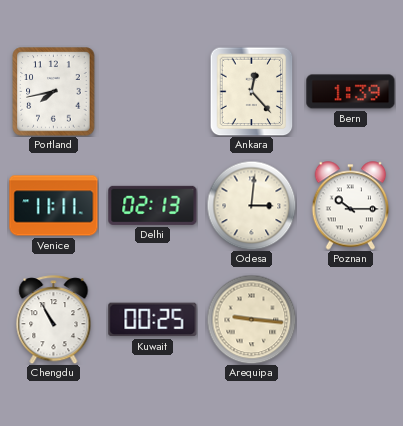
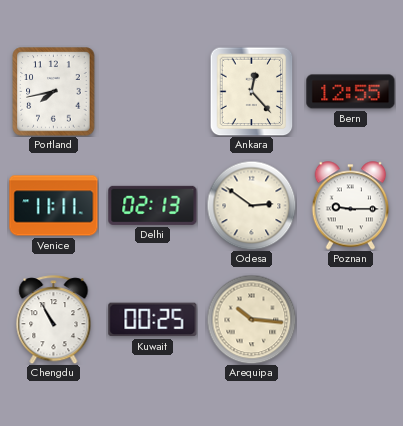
Bern: 1:39 -> 12:55
Odesa: 3:01 -> 2:51
Poznan: 10:15 -> 9:15
Arequipa: 9:16 -> 10:16
